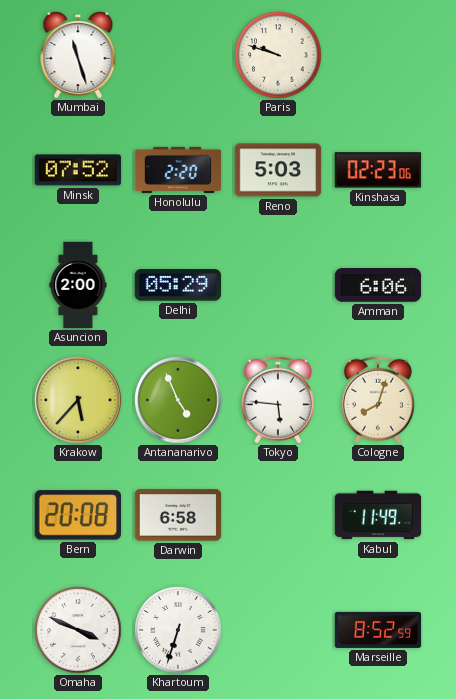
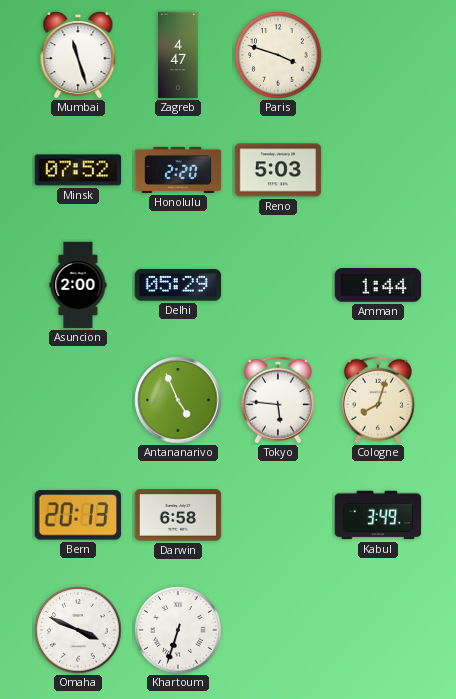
Zagreb: none -> 4:47
Paris: 9:48 -> 3:48
Kinshasa: 02:23 -> none
Amman: 6:06 -> 1:44
Krakow: 5:37 -> none
Bern: 20:08 -> 20:13
Kabul: 11:49 -> 3:49
Marseille: 8:52 -> none
